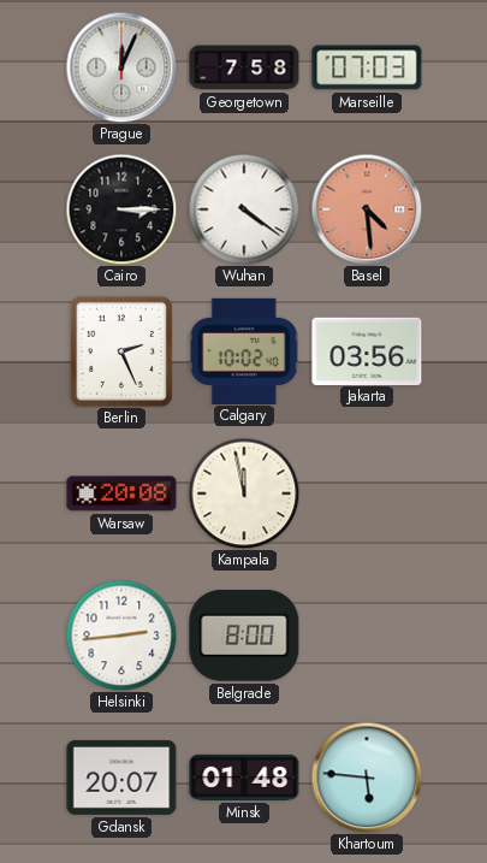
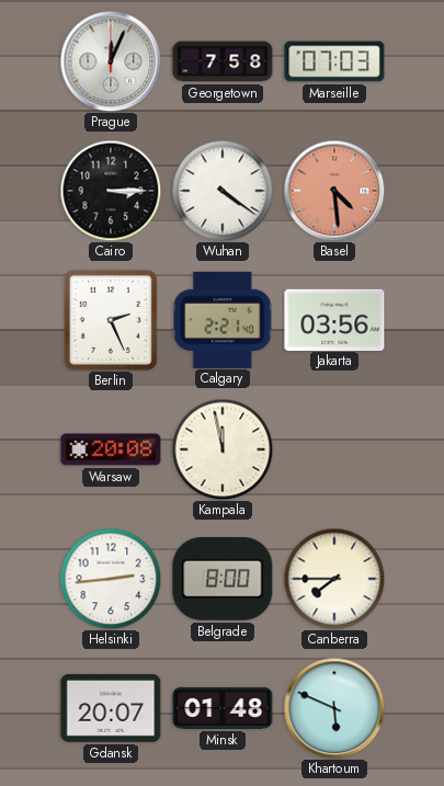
Calgary: 10:02 -> 2:21
Canberra: none -> 7:45
Khartoum: 5:46 -> 5:49
